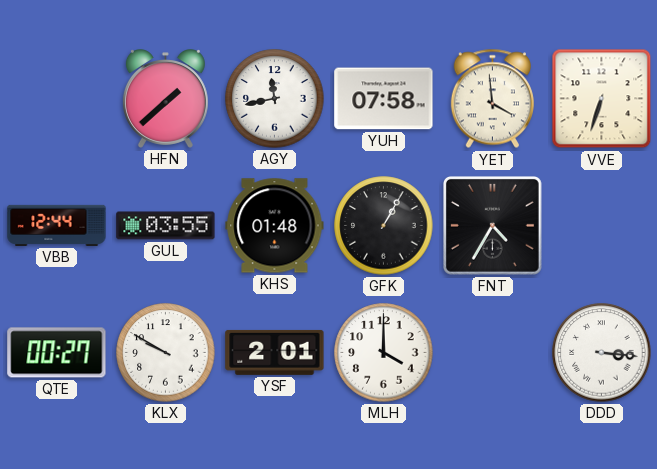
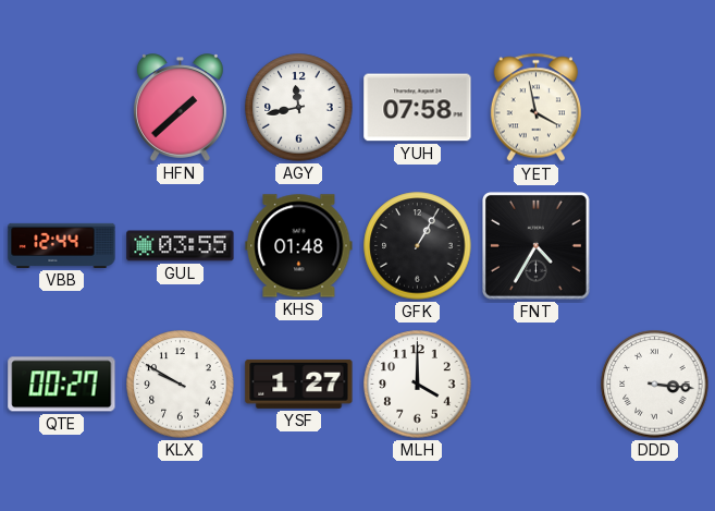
YET: 3:59 -> 3:58
VVE: 6:33 -> none
YSF: 2:01 -> 1:27
